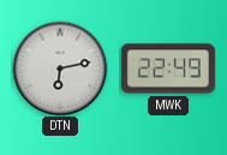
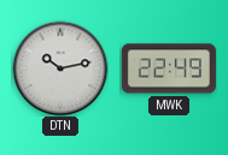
DTN: 6:13 -> 10:13
